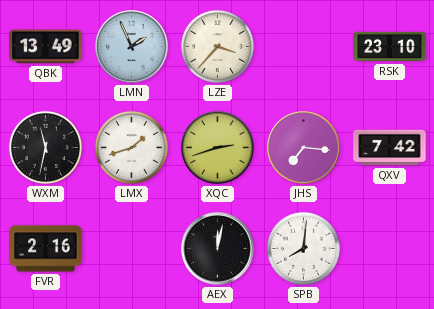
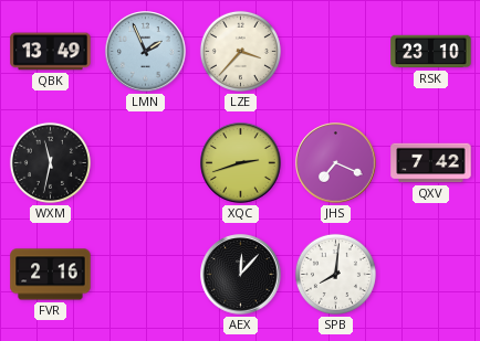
LMX: 1:42 -> none
JHS: 7:16 -> 7:19
AEX: 12:02 -> 12:07
